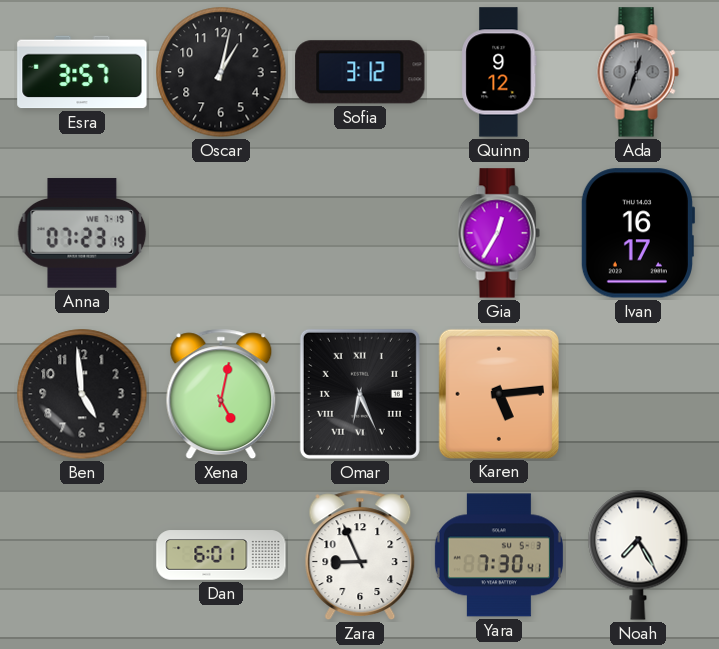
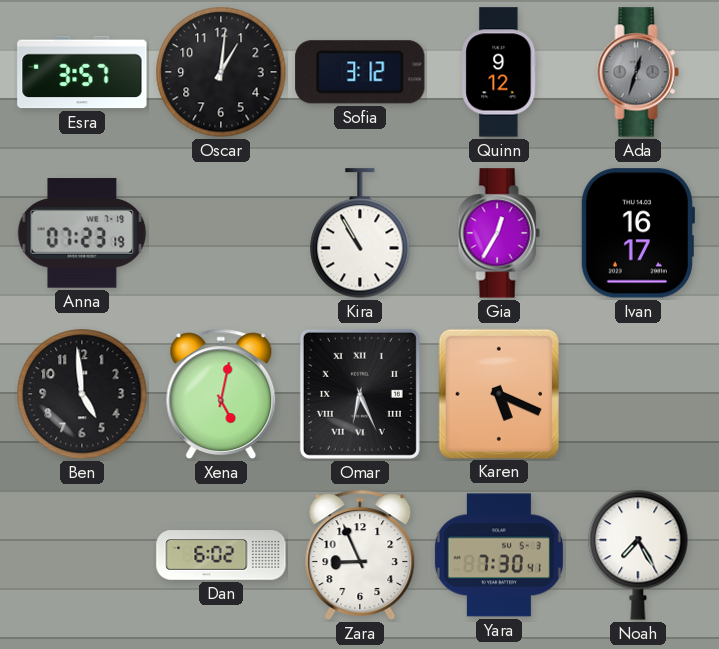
Oscar: 1:02 -> 1:01
Kira: none -> 10:55
Karen: 5:14 -> 5:19
Dan: 6:01 -> 6:02
